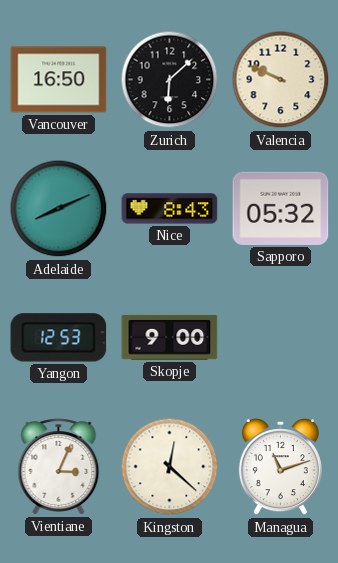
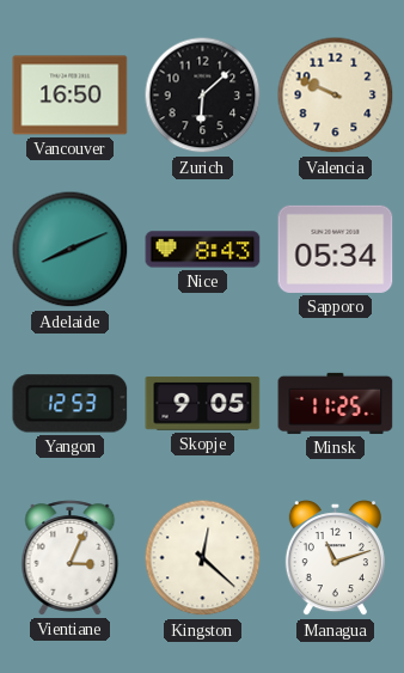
Sapporo: 05:32 -> 05:34
Skopje: 9:00 -> 9:05
Minsk: none -> 11:25
